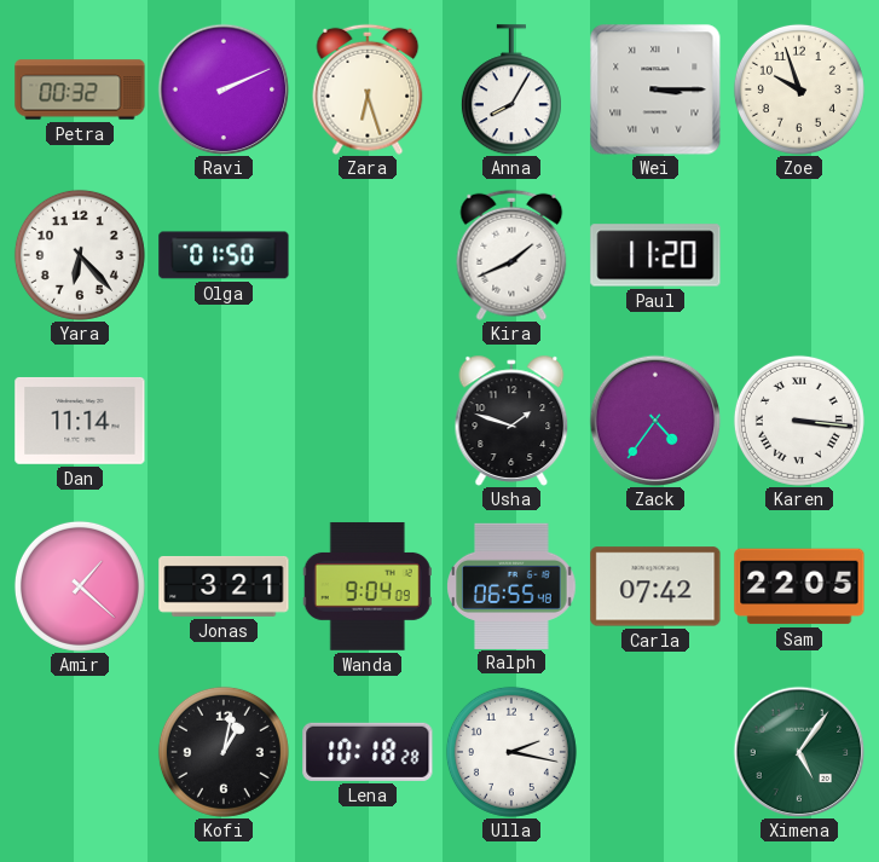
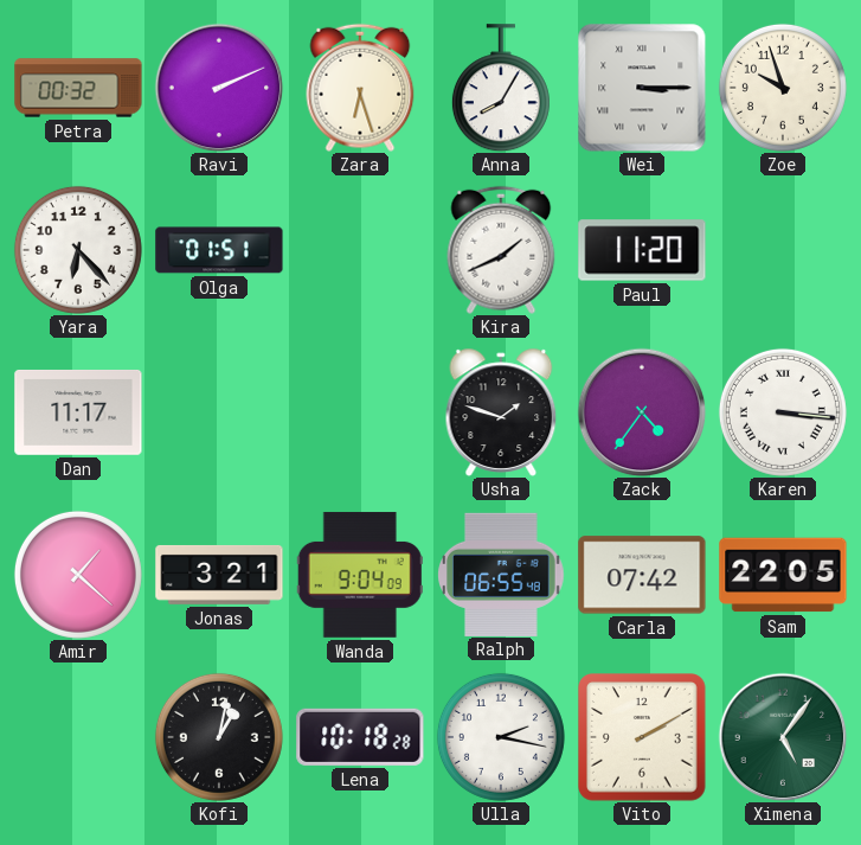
Olga: 01:50 -> 01:51
Dan: 11:14 -> 11:17
Vito: none -> 2:10
